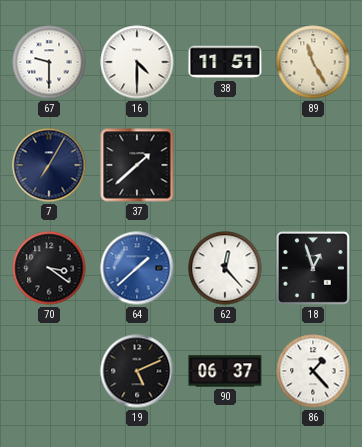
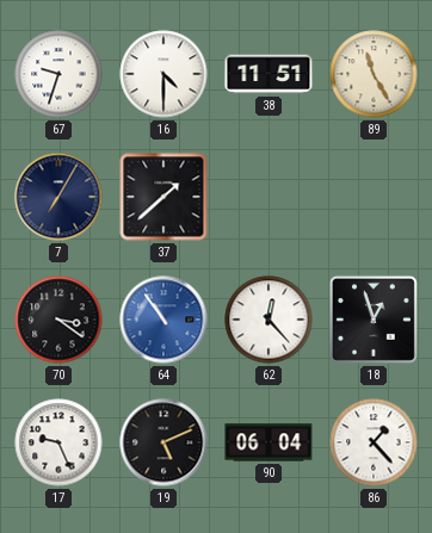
67: 9:30 -> 9:33
64: 1:38 -> 10:54
17: none -> 9:26
90: 06:37 -> 06:04
